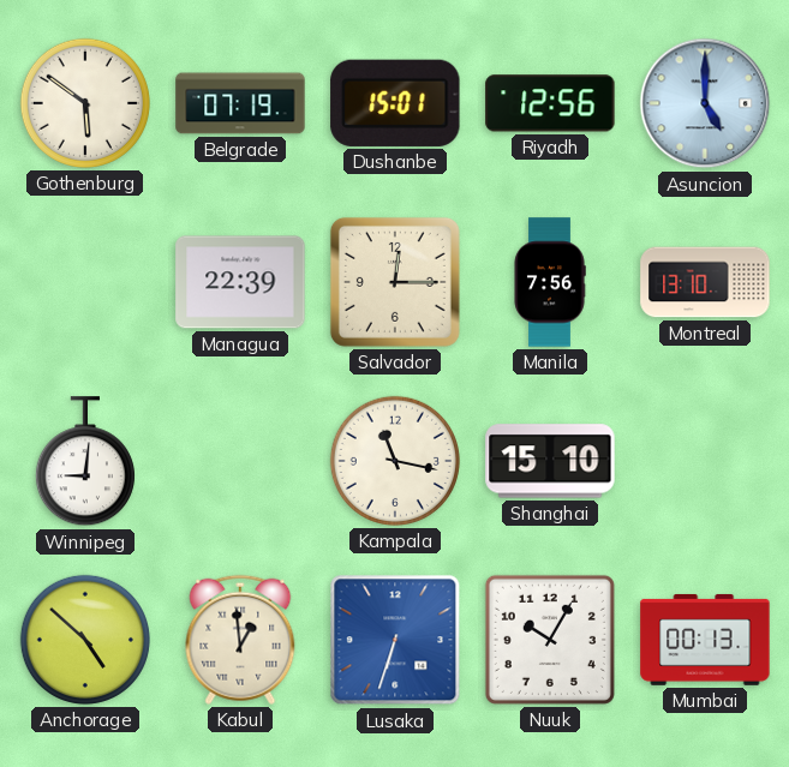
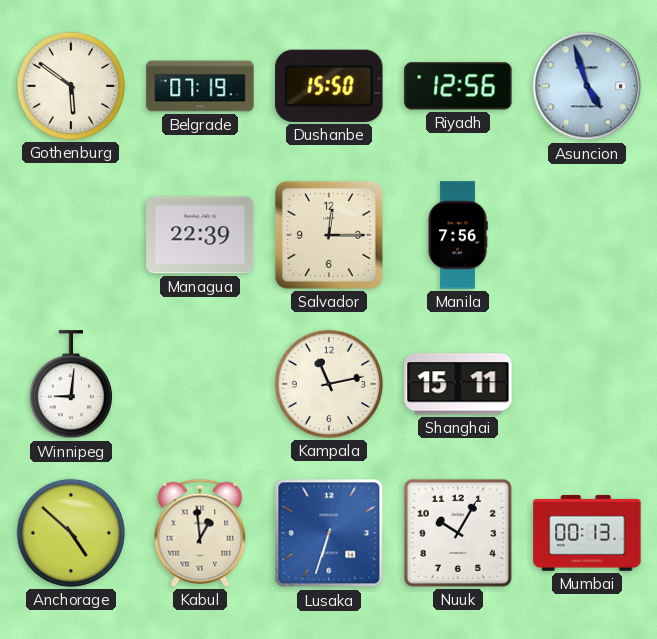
Dushanbe: 15:01 -> 15:50
Asuncion: 5:00 -> 4:57
Montreal: 13:10 -> none
Kampala: 11:17 -> 11:13
Shanghai: 15:10 -> 15:11
